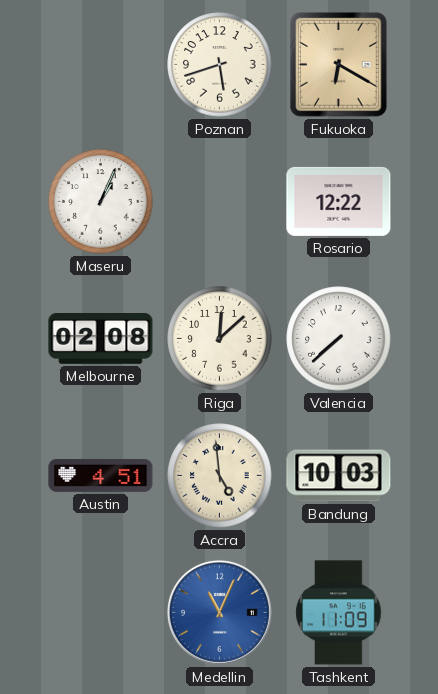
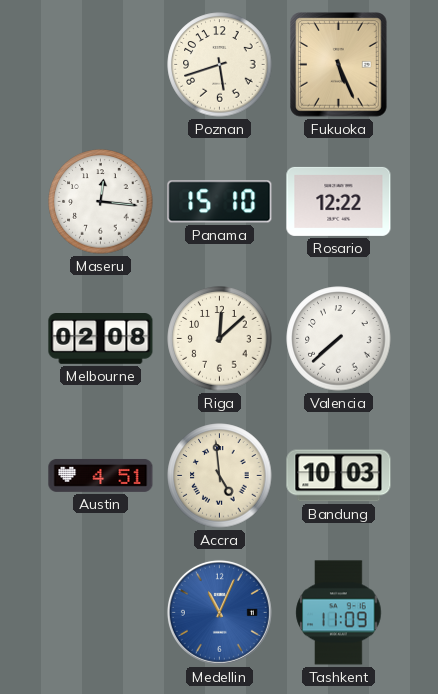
Fukuoka: 6:20 -> 5:26
Maseru: 1:04 -> 12:16
Panama: none -> 15:10
